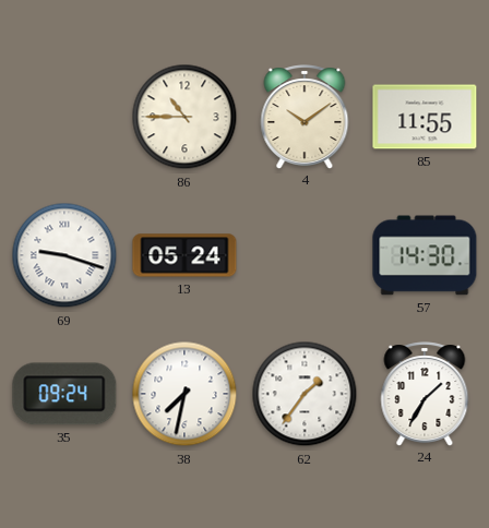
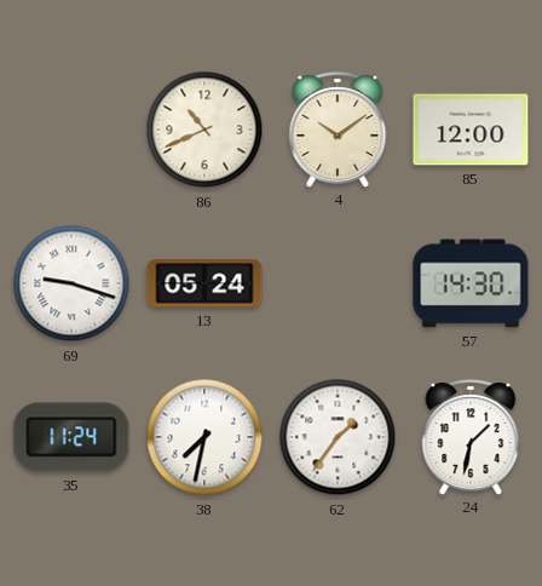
86: 10:45 -> 10:41
85: 11:55 -> 12:00
35: 09:24 -> 11:24
24: 1:35 -> 1:32
